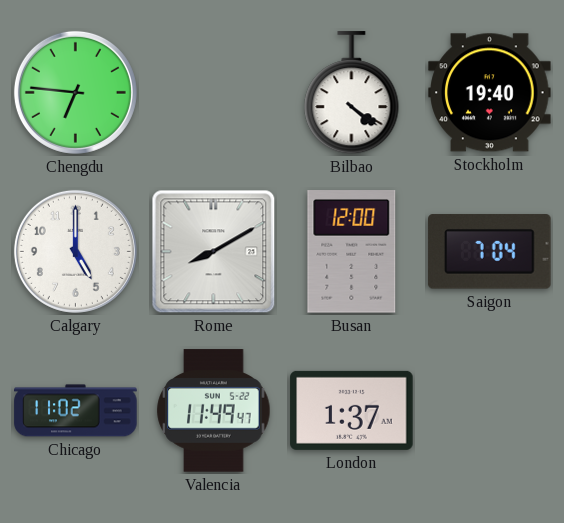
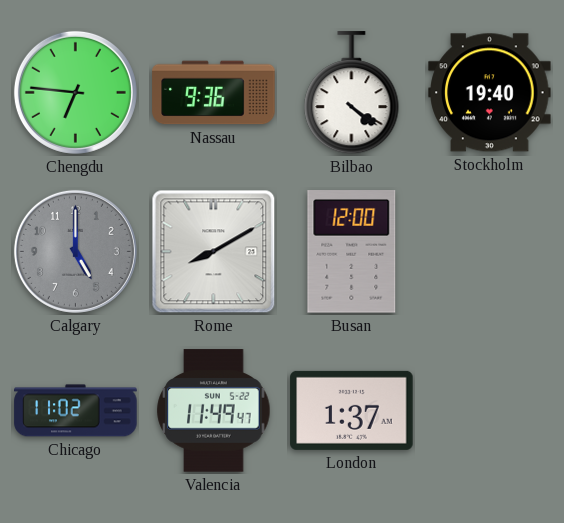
Nassau: none -> 9:36
Calgary dial: white -> grey
Saigon: 7:04 -> none
